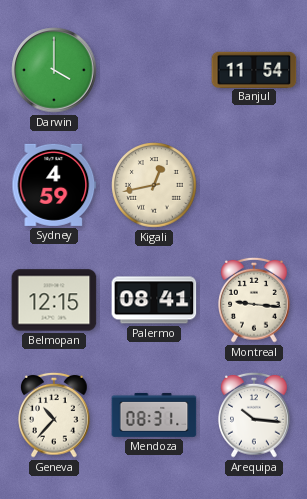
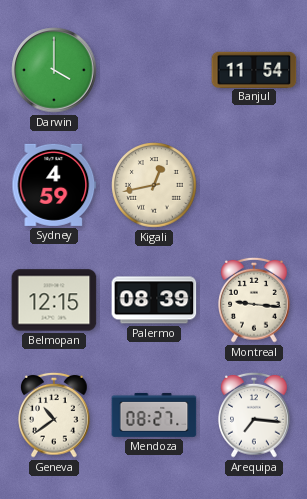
Palermo: 08:41 -> 08:39
Geneva: 10:37 -> 10:39
Mendoza: 08:31 -> 08:27
Arequipa: 10:16 -> 7:16
